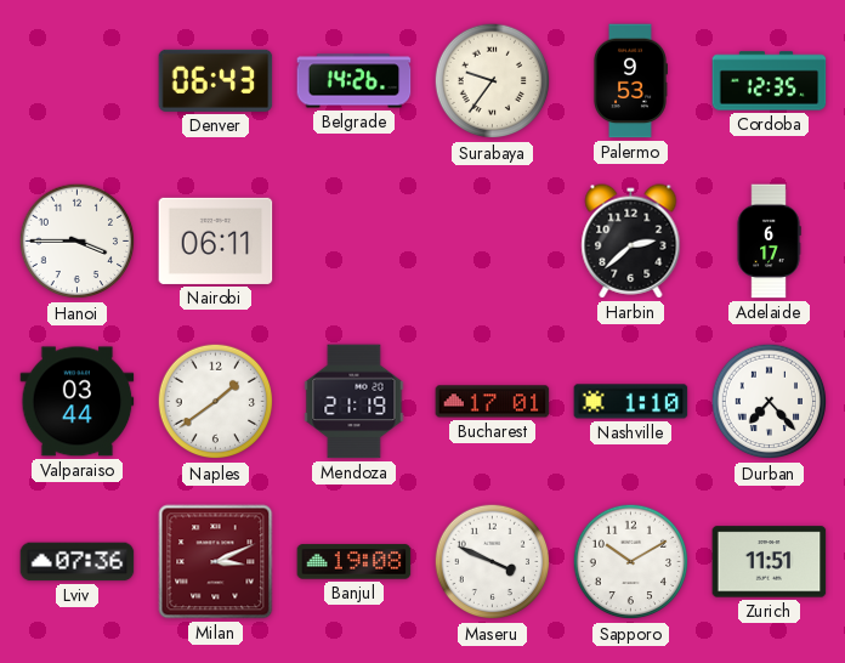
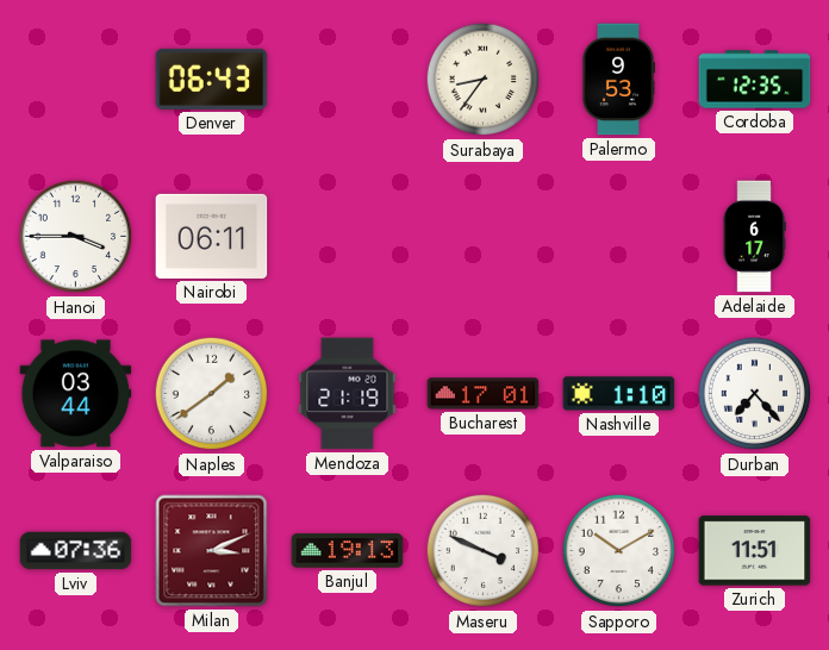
Belgrade: 14:26 -> none
Surabaya: 9:36 -> 8:36
Harbin: 2:38 -> none
Banjul: 19:08 -> 19:13
